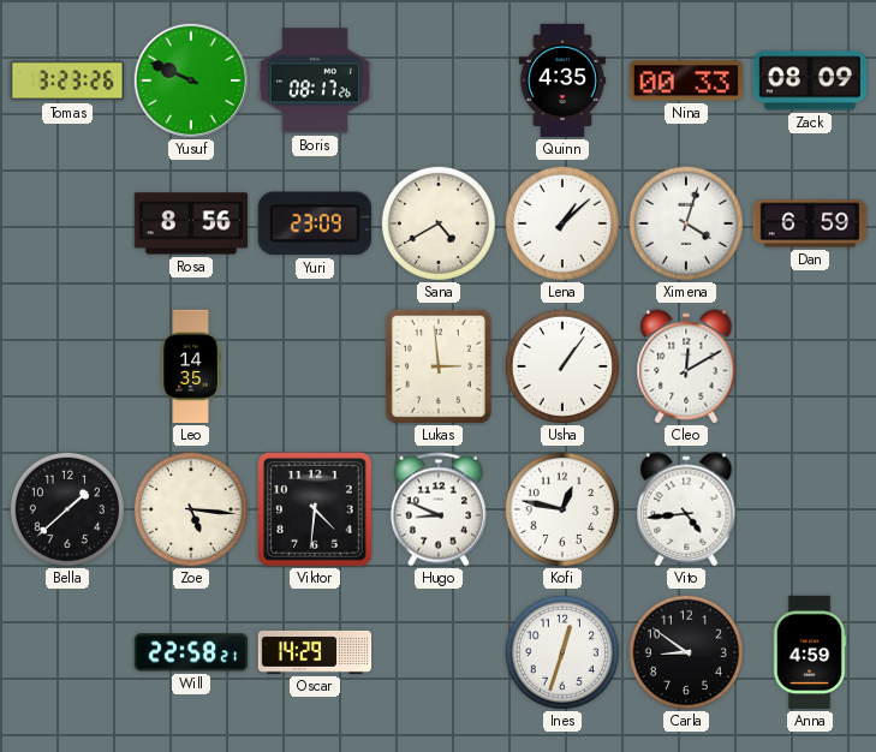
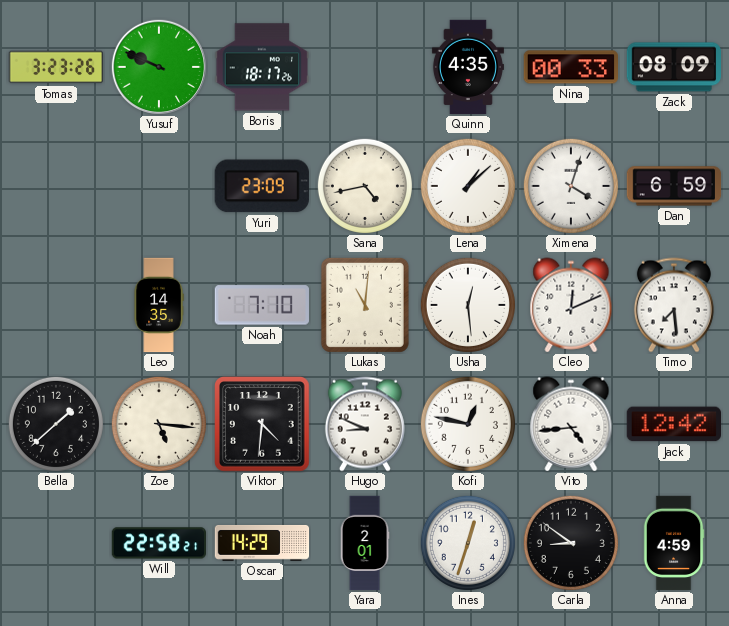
Boris: 08:17 -> 18:17
Rosa: 8:56 -> none
Sana: 4:40 -> 4:43
Noah: none -> 7:10
Lukas: 2:59 -> 11:01
Usha: 1:06 -> 12:29
Cleo: 12:10 -> 12:11
Timo: none -> 7:29
Jack: none -> 12:42
Yara: none -> 2:01
